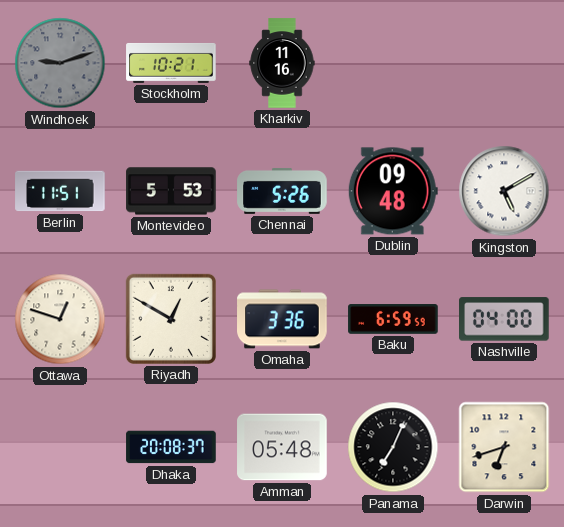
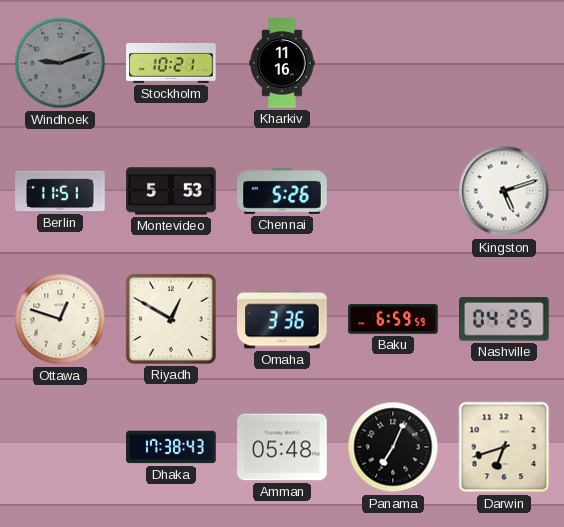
Dublin: 09:48 -> none
Kingston: 5:10 -> 5:12
Nashville: 04:00 -> 04:25
Dhaka: 20:08 -> 17:38
